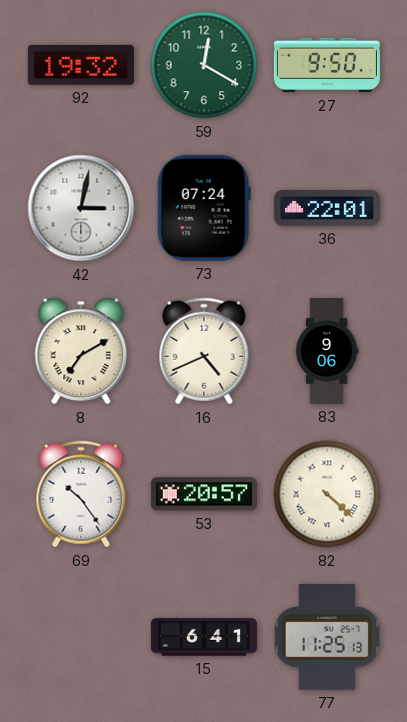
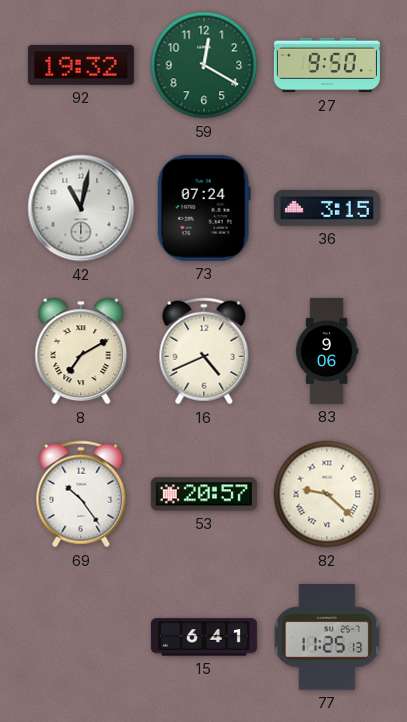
42: 3:02 -> 11:02
36: 22:01 -> 3:15
82: 4:22 -> 9:22
